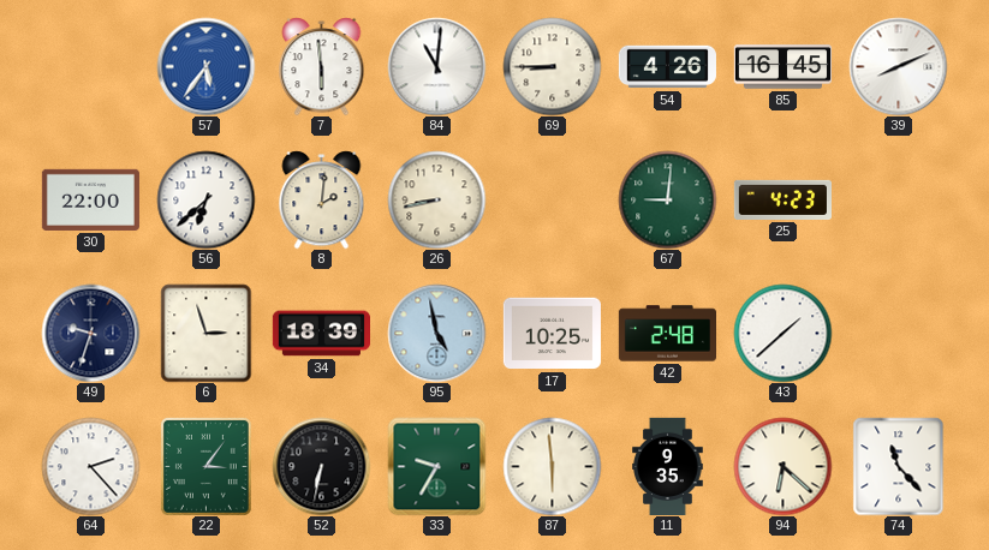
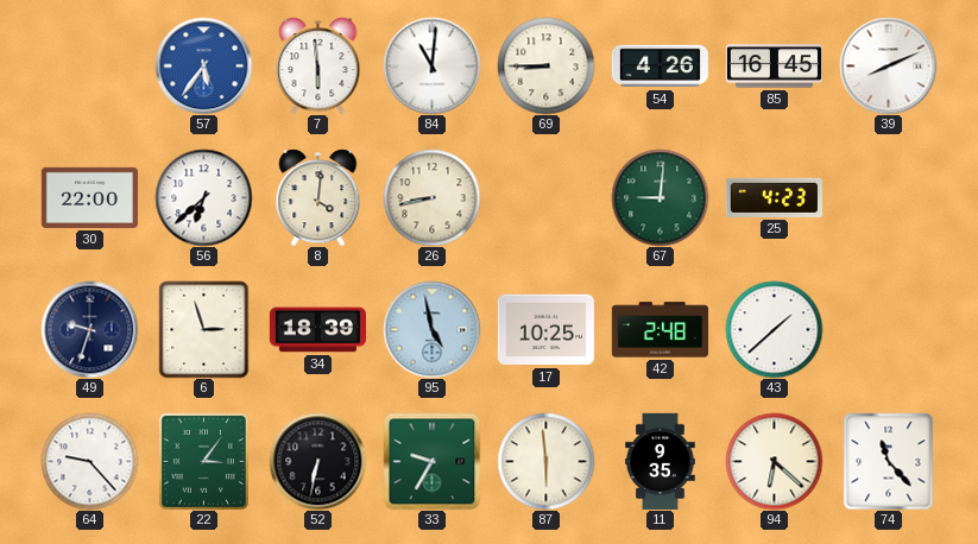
8: 2:01 -> 4:01
64: 2:23 -> 9:23
